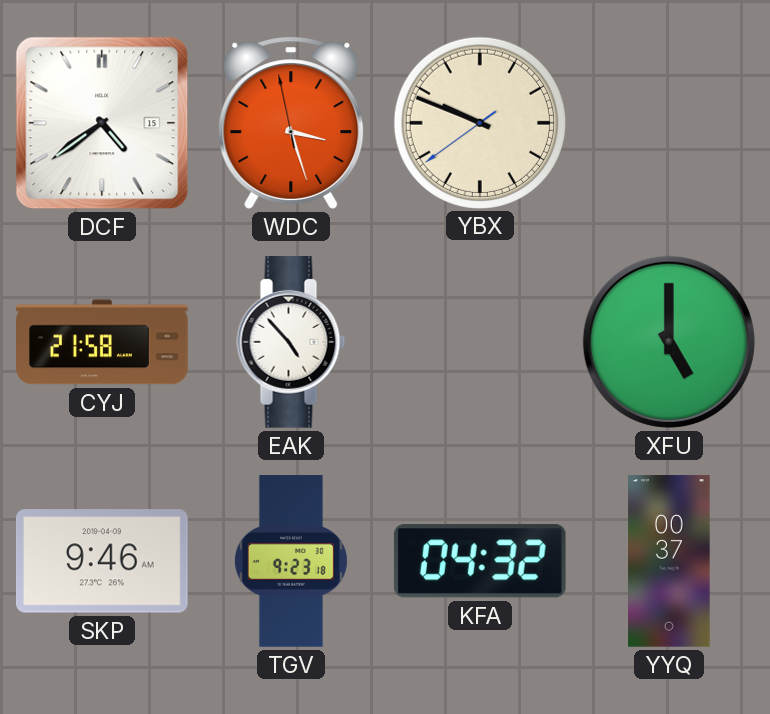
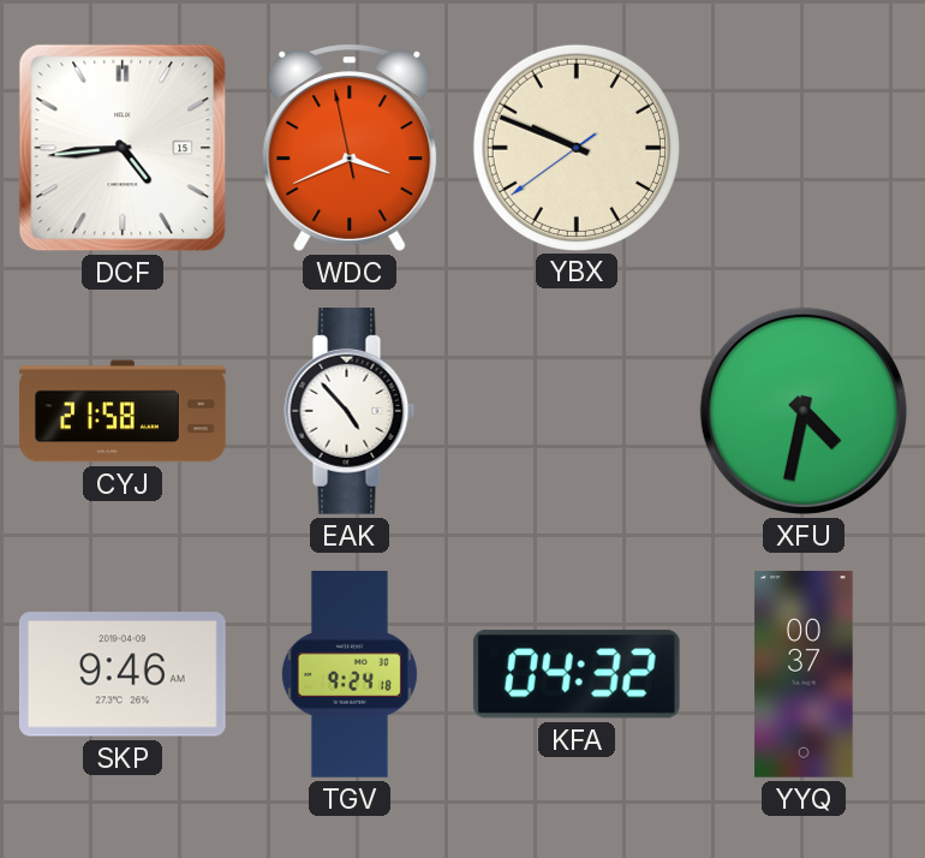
DCF: 4:39 -> 4:44
WDC: 3:26 -> 3:40
XFU: 5:00 -> 4:32
TGV: 9:23 -> 9:24
